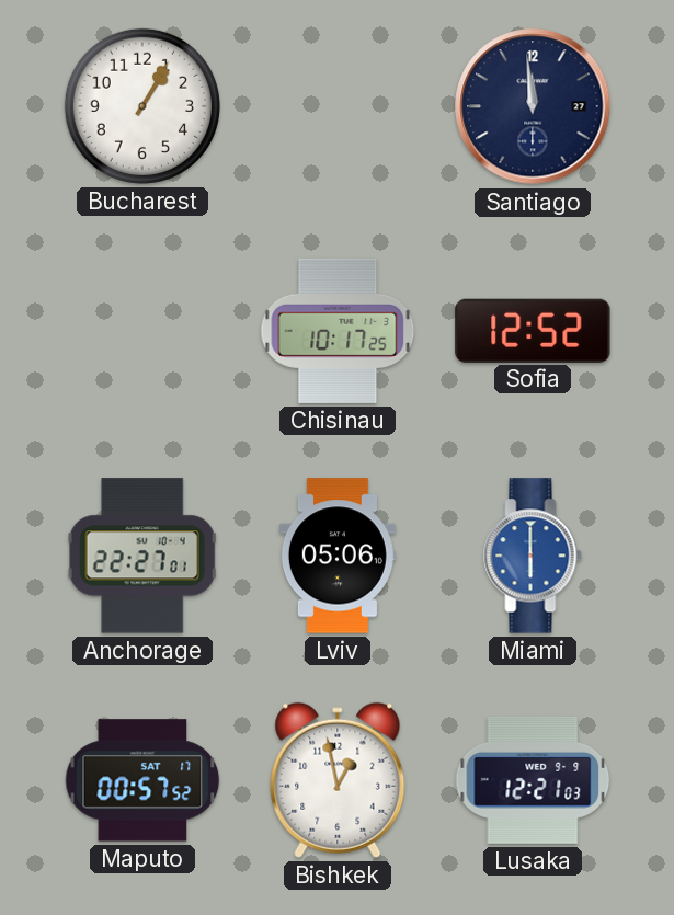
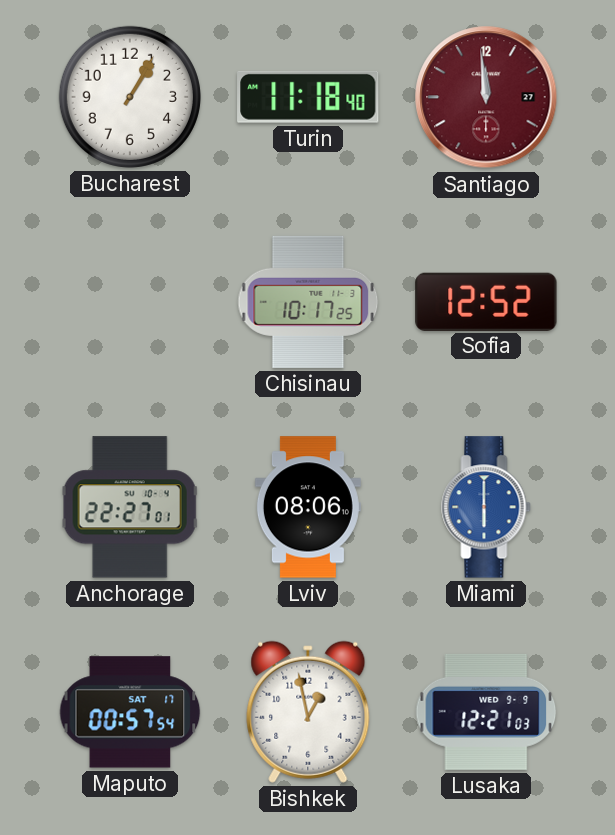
Turin: none -> 11:18
Santiago dial: navy -> burgundy
Lviv: 05:06 -> 08:06
Maputo: 00:57:52 -> 00:57:54
